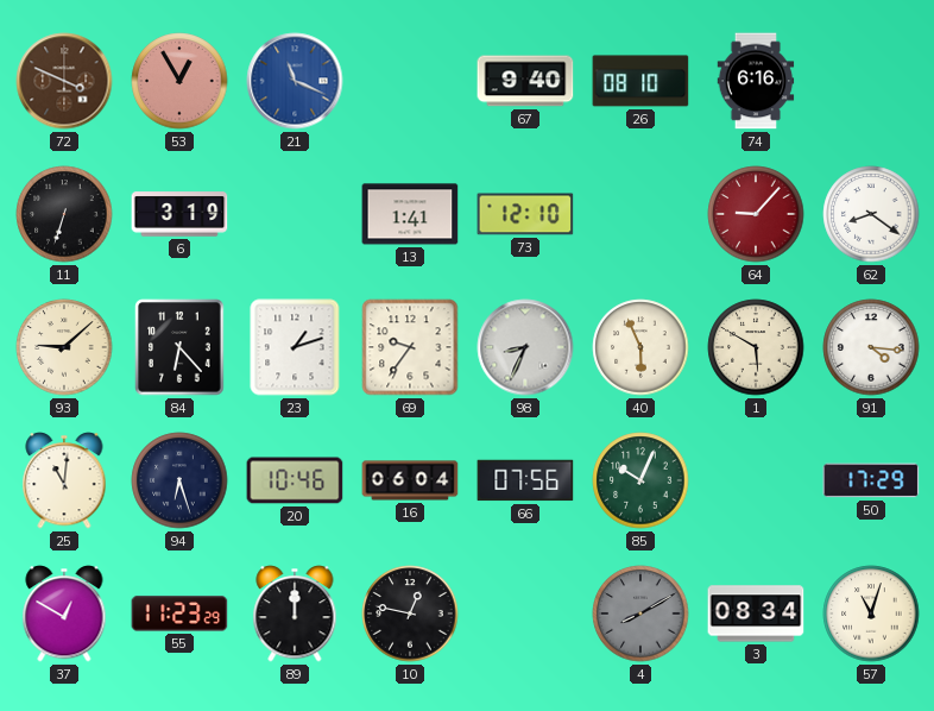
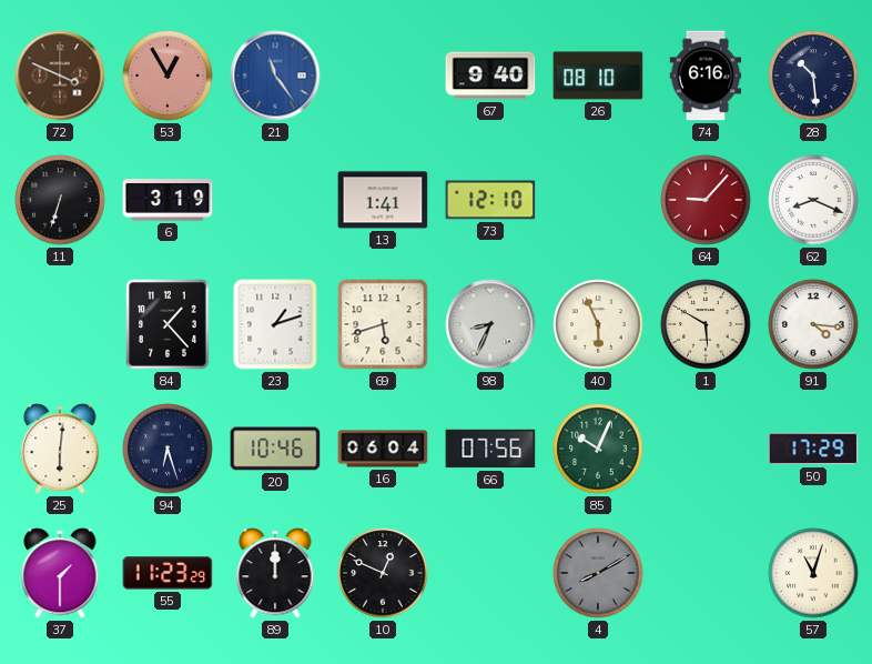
21: 11:19 -> 11:24
28: none -> 10:29
62: 8:21 -> 8:19
93: 9:08 -> none
84: 6:23 -> 1:23
69: 9:36 -> 5:42
25: 11:01 -> 6:01
37: 12:50 -> 1:30
10: 12:47 -> 12:49
3: 08:34 -> none
